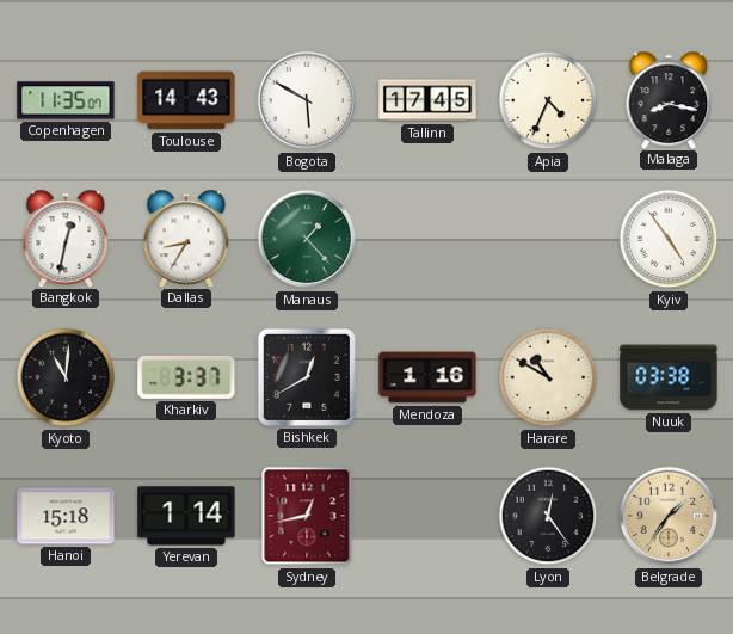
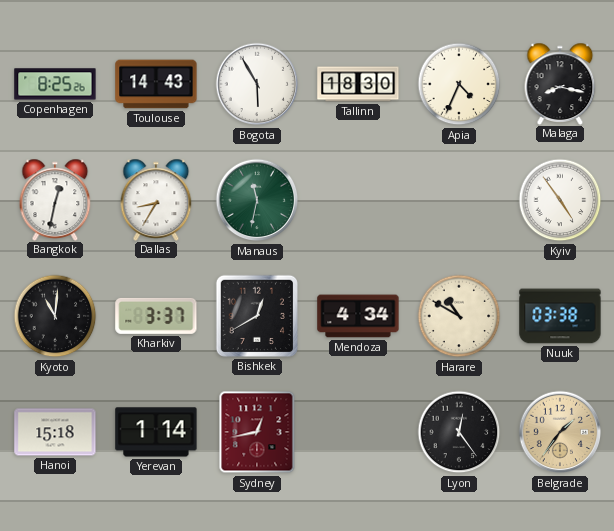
Copenhagen: 11:35 -> 8:25
Bogota: 5:50 -> 5:55
Tallinn: 17:45 -> 18:30
Manaus: 1:23 -> 11:32
Mendoza: 1:16 -> 4:34
